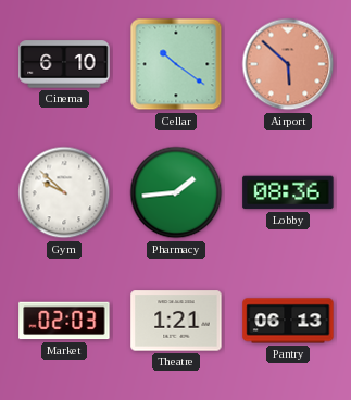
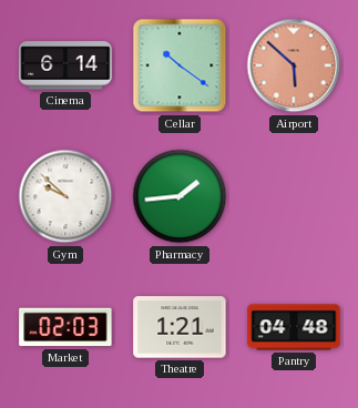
Cinema: 6:10 -> 6:14
Lobby: 08:36 -> none
Pantry: 06:13 -> 04:48
